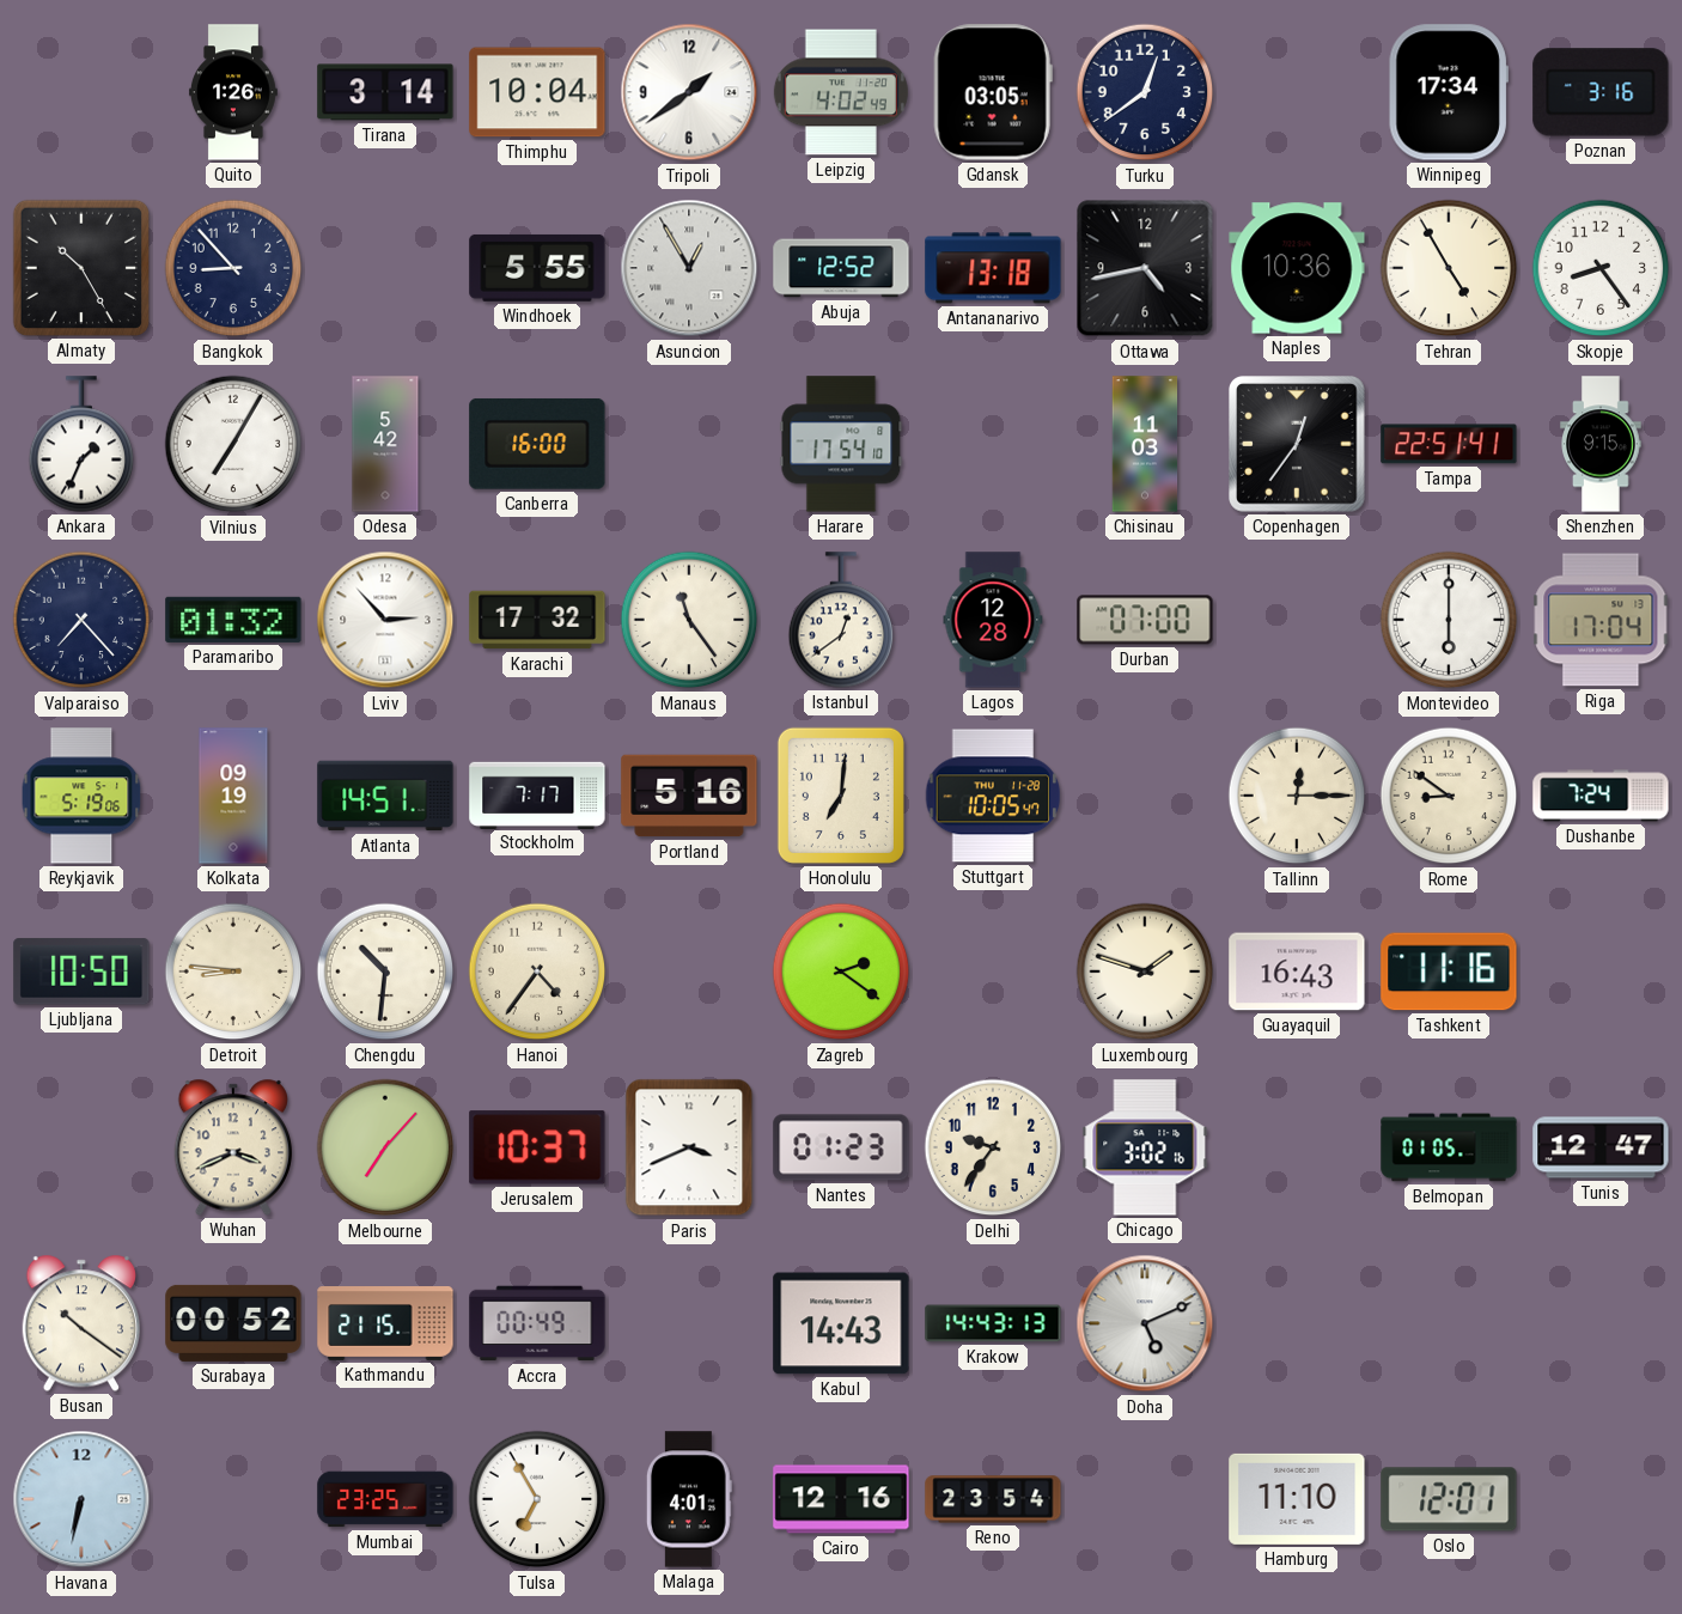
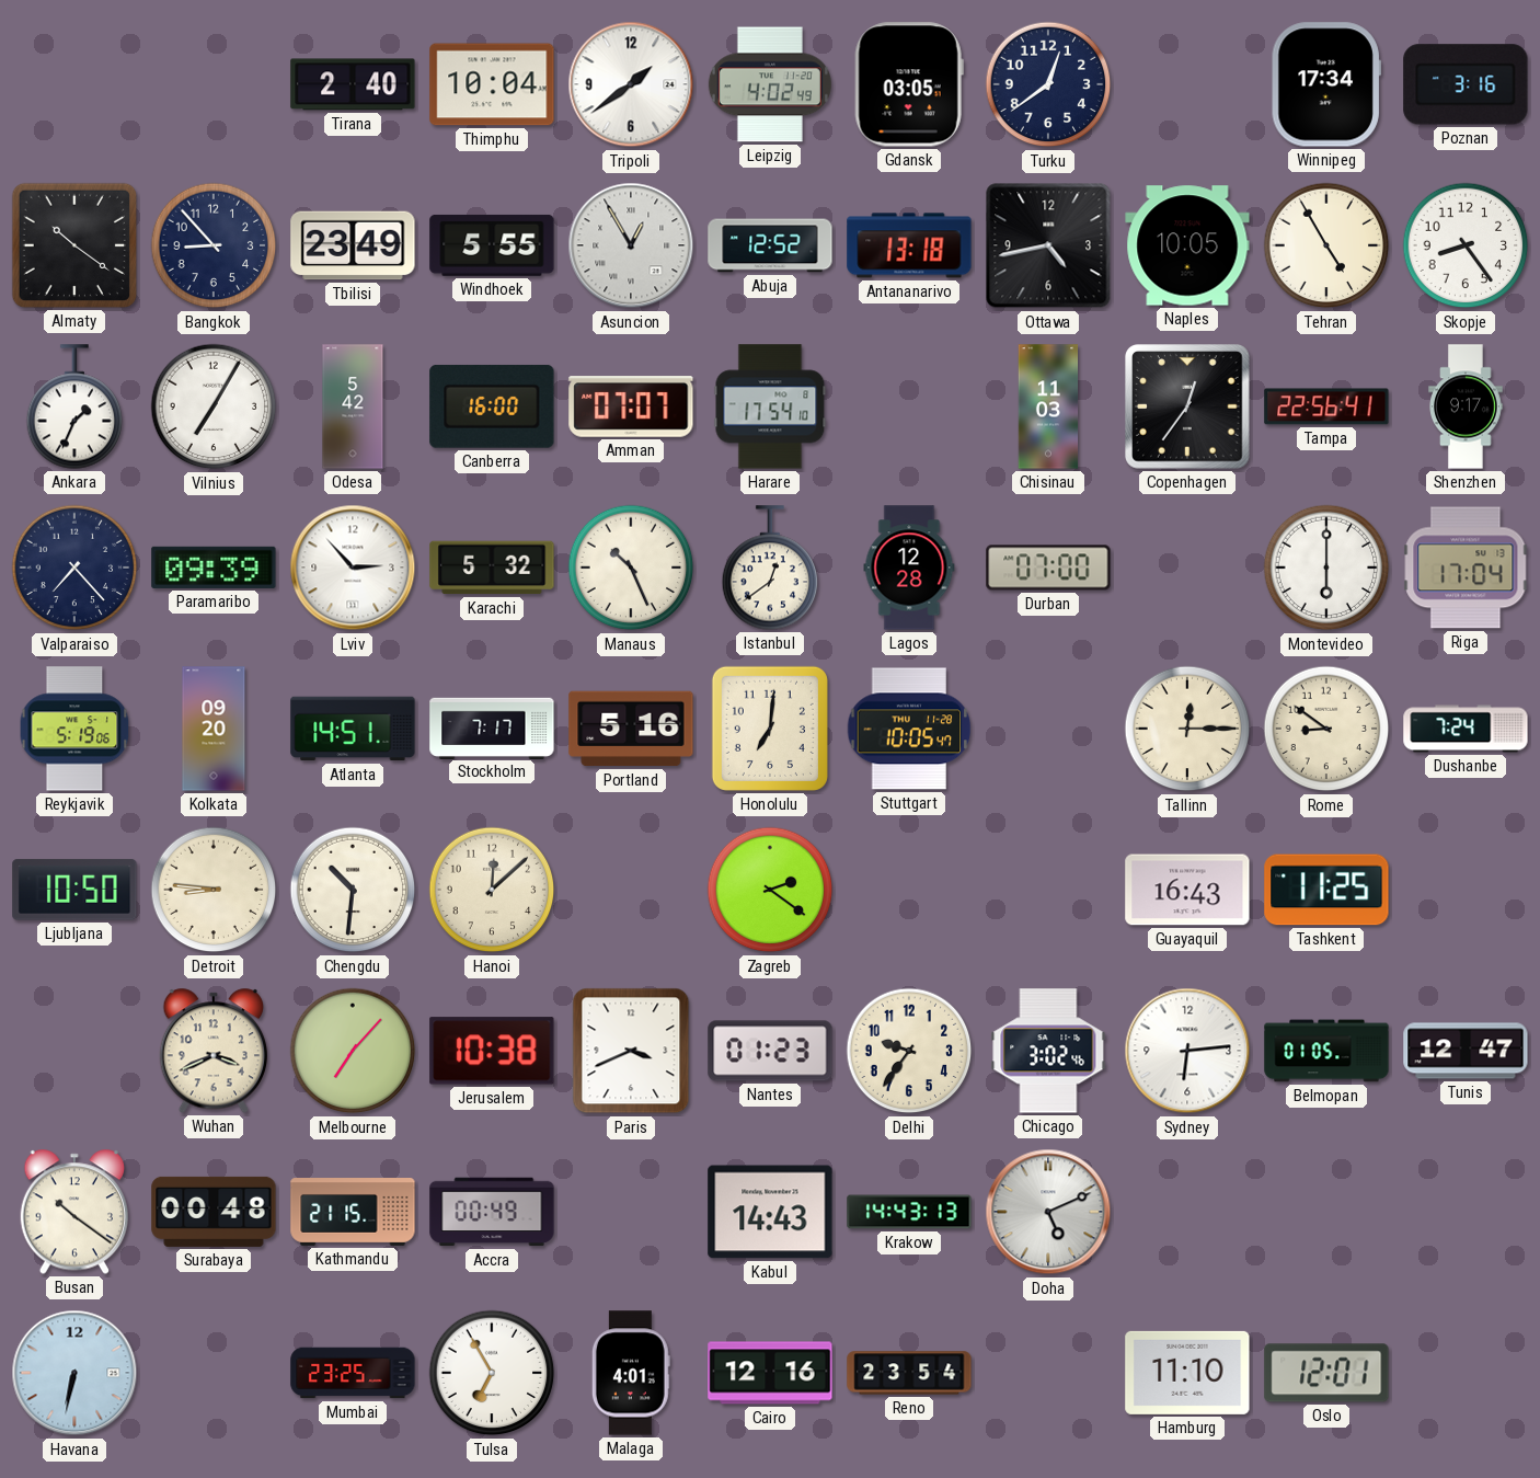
Quito: 1:26 -> none
Tirana: 3:14 -> 2:40
Almaty: 10:25 -> 10:21
Tbilisi: none -> 23:49
Naples: 10:36 -> 10:05
Amman: none -> 07:07
Tampa: 22:51 -> 22:56
Shenzhen: 9:15 -> 9:17
Paramaribo: 01:32 -> 09:39
Karachi: 17:32 -> 5:32
Manaus: 11:24 -> 10:26
Kolkata: 09:19 -> 09:20
Hanoi: 4:36 -> 12:08
Luxembourg: 1:48 -> none
Tashkent: 11:16 -> 11:25
Jerusalem: 10:37 -> 10:38
Chicago: 3:02:16 -> 3:02:46
Sydney: none -> 6:14
Surabaya: 00:52 -> 00:48
